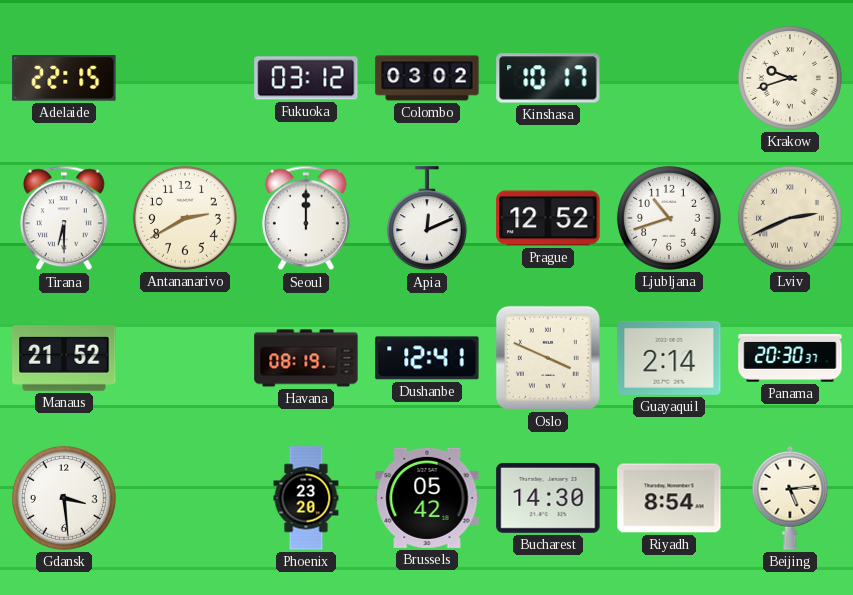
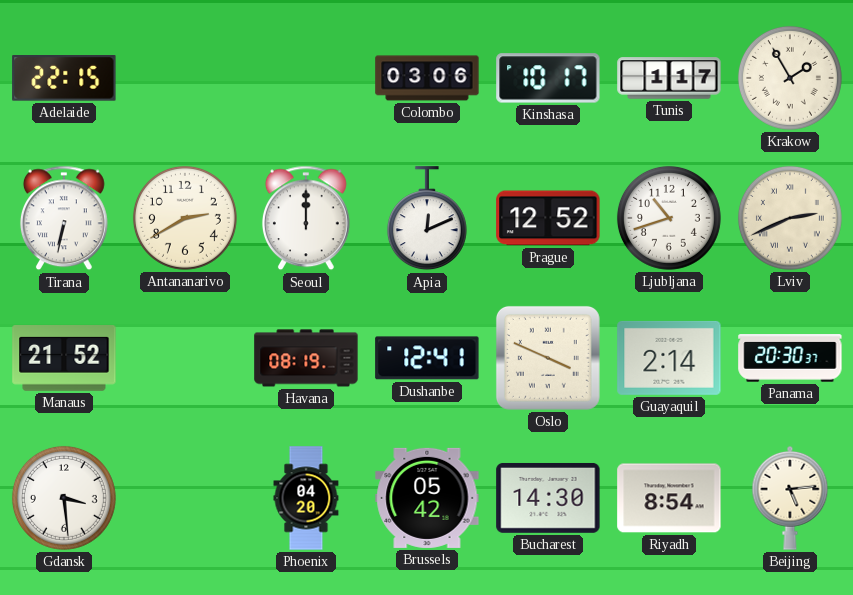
Fukuoka: 03:12 -> none
Colombo: 03:02 -> 03:06
Tunis: none -> 1:17
Krakow: 9:42 -> 1:55
Tirana: 6:30 -> 6:32
Phoenix: 23:20 -> 04:20
